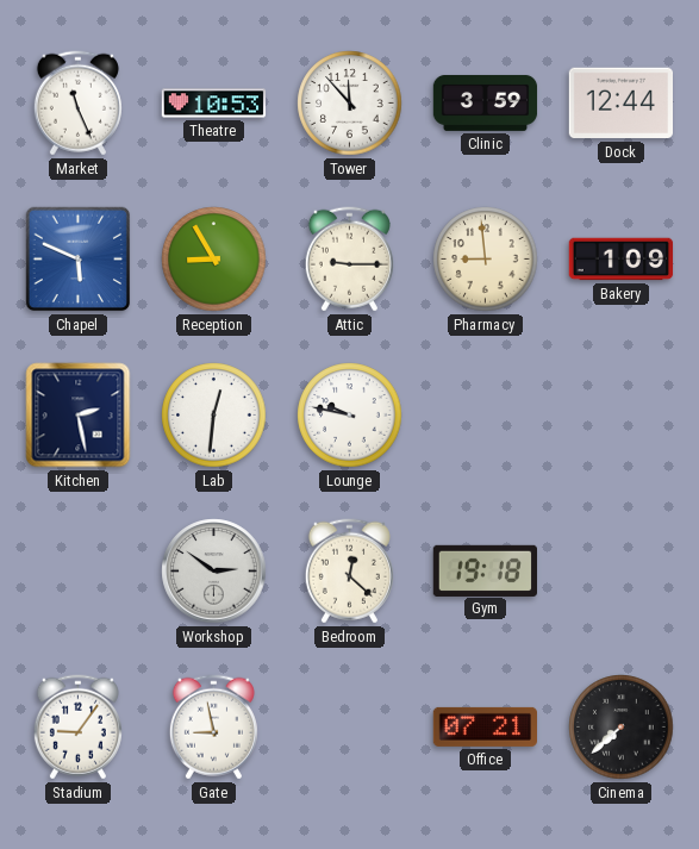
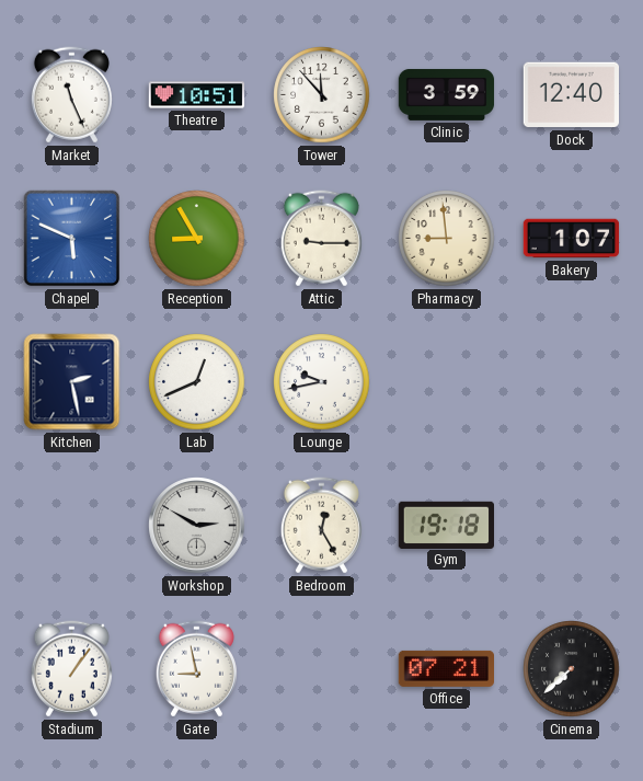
Theatre: 10:53 -> 10:51
Dock: 12:44 -> 12:40
Bakery: 1:09 -> 1:07
Lab: 12:31 -> 12:41
Lounge: 9:47 -> 9:43
Workshop: 2:51 -> 2:50
Bedroom: 12:22 -> 12:25
Stadium: 9:06 -> 1:06
